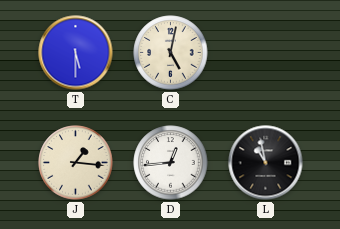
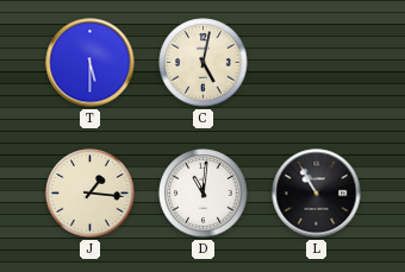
D: 12:44 -> 11:01
L: 10:58 -> 10:55
